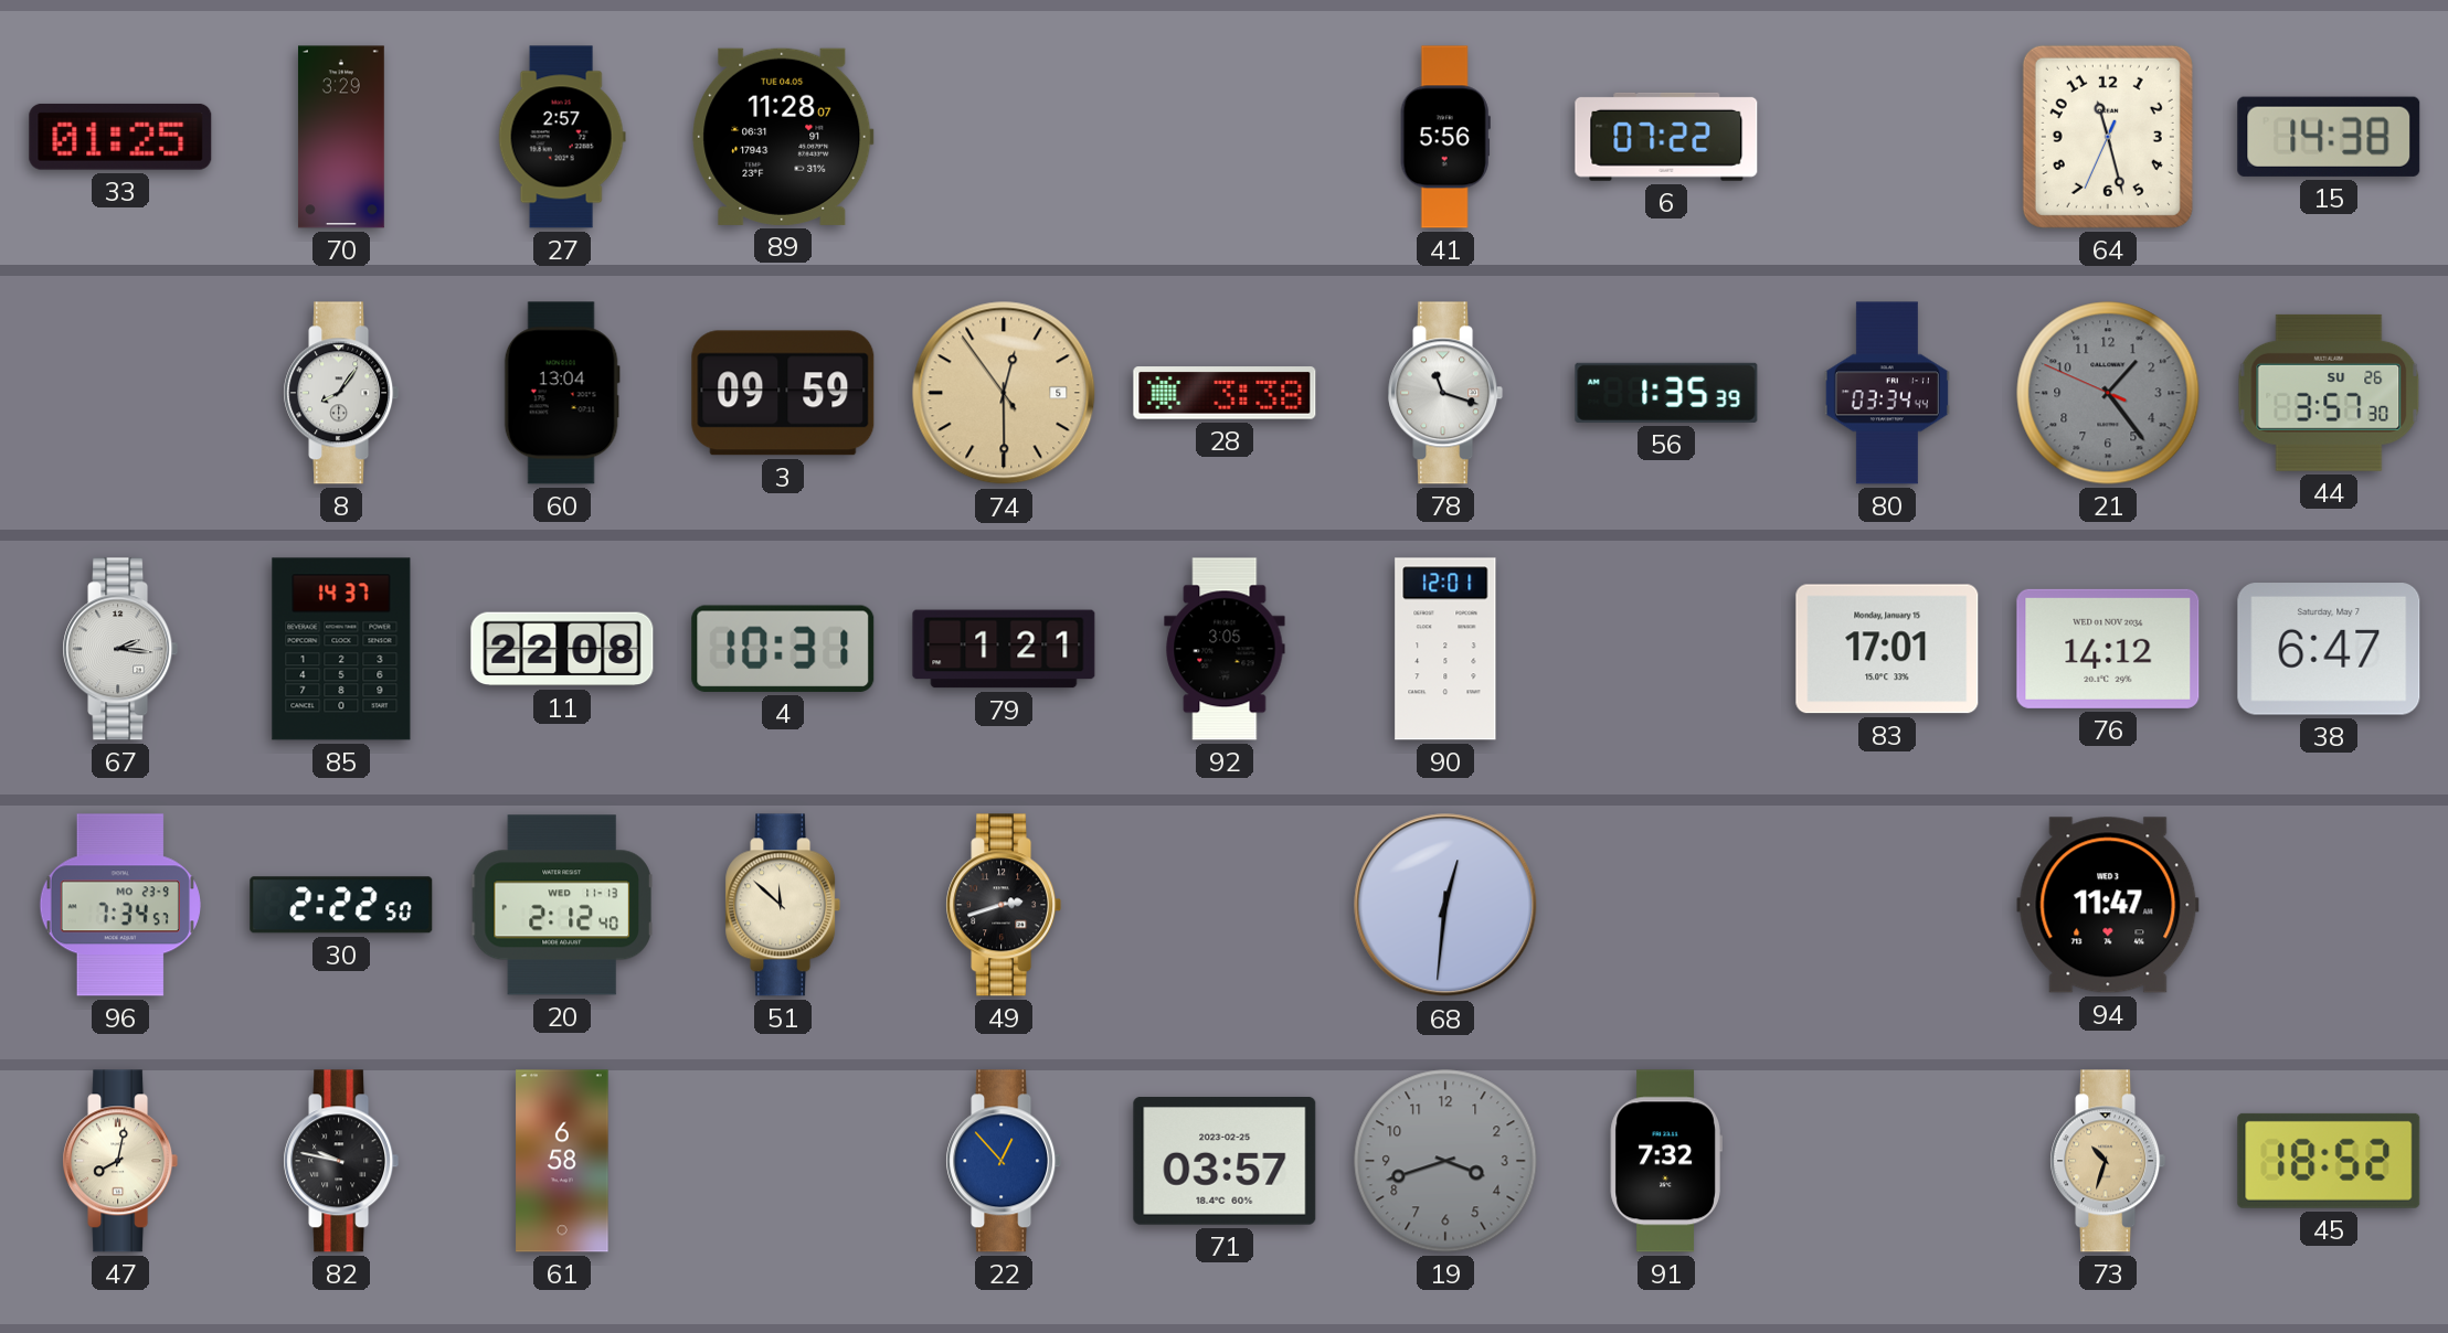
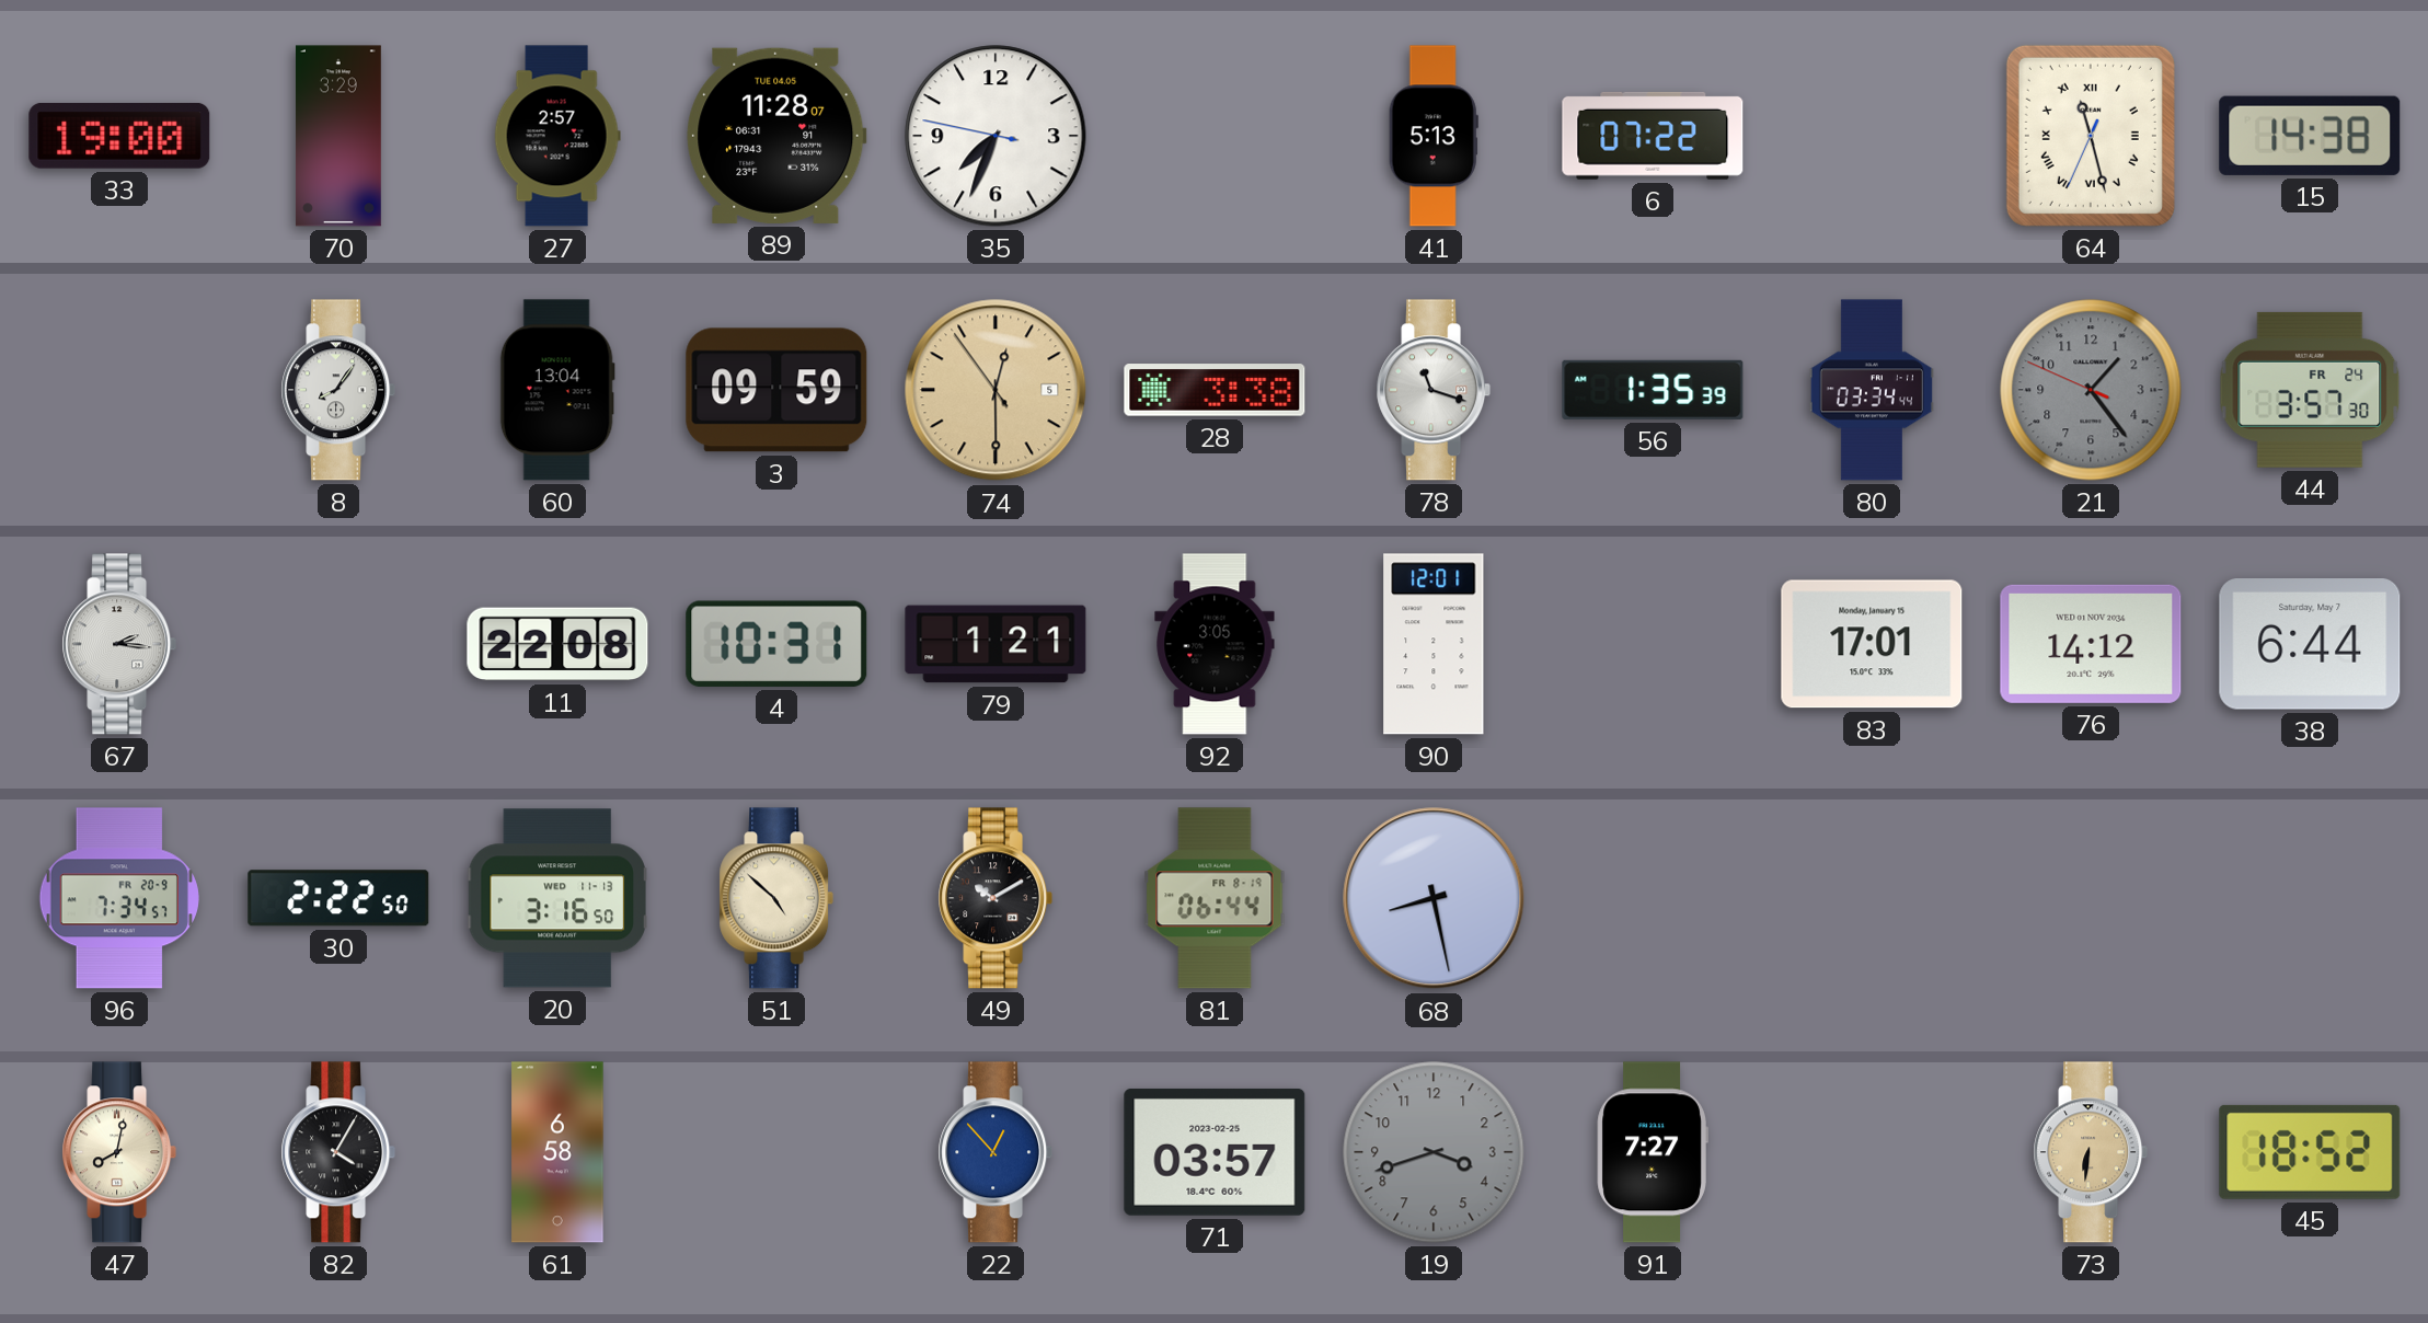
33: 01:25 -> 19:00
35: none -> 7:33
41: 5:56 -> 5:13
64 numerals: Arabic -> Roman
44 date: SU 26 -> FR 24
85: 14:37 -> none
38: 6:47 -> 6:44
96 date: MO 23-9 -> FR 20-9
20: 2:12 -> 3:16
51: 11:52 -> 4:52
49: 2:42 -> 10:10
81: none -> 06:44
68: 12:31 -> 8:28
94: 11:47 -> none
82: 9:47 -> 4:05
91: 7:32 -> 7:27
73: 10:33 -> 6:31
